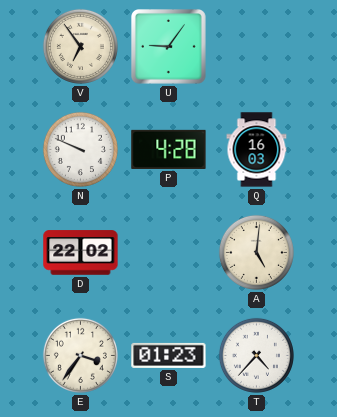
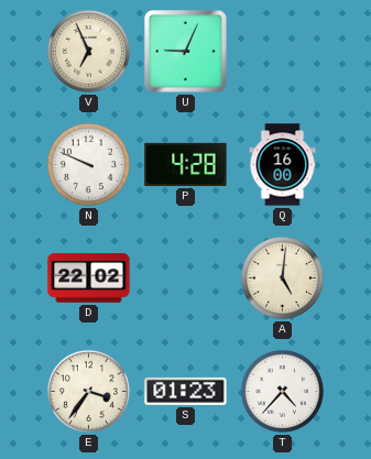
V: 6:54 -> 6:56
U: 9:06 -> 9:04
Q: 16:03 -> 16:00
